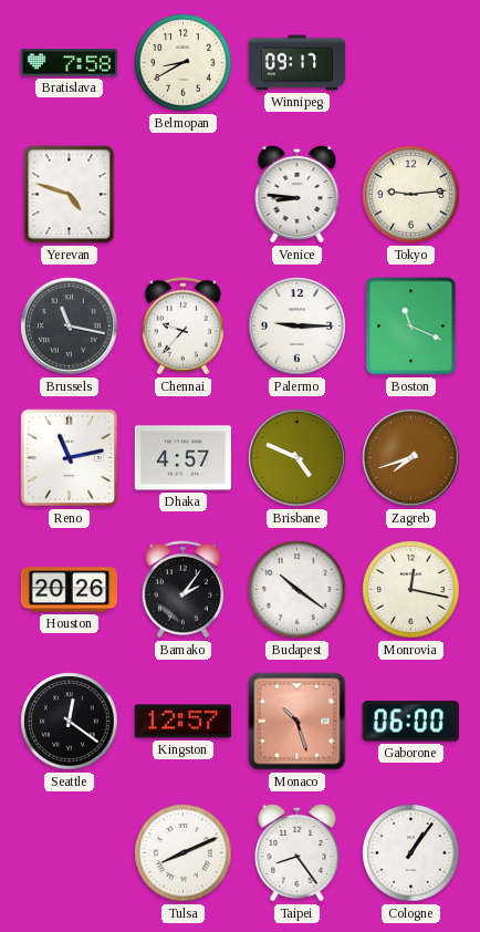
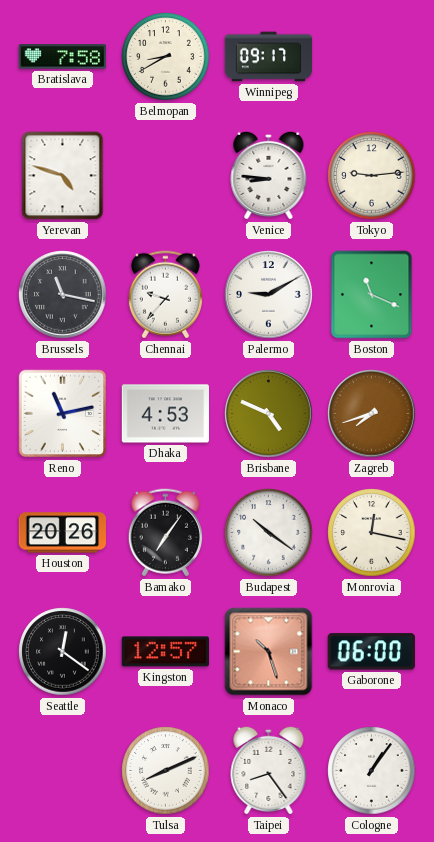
Palermo: 9:15 -> 9:10
Dhaka: 4:57 -> 4:53
Bamako: 2:06 -> 7:06
